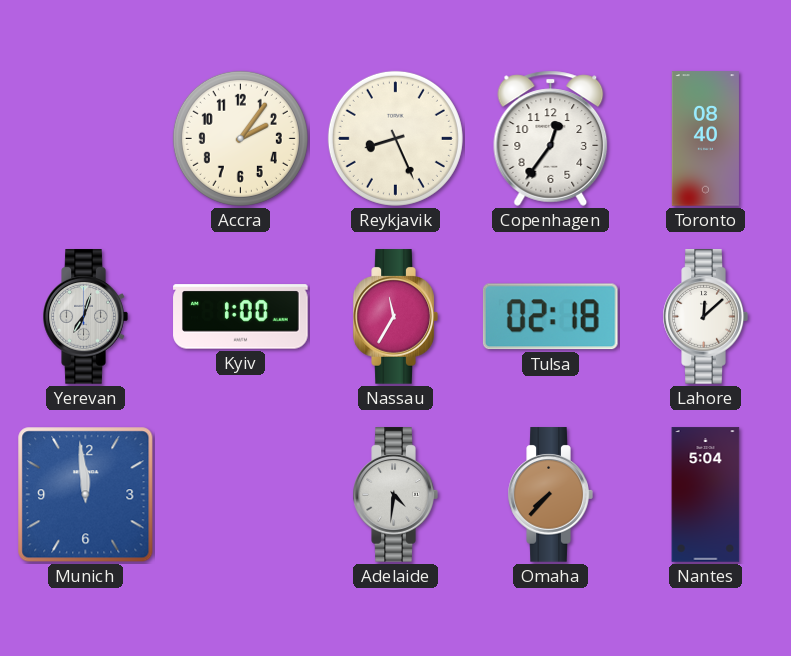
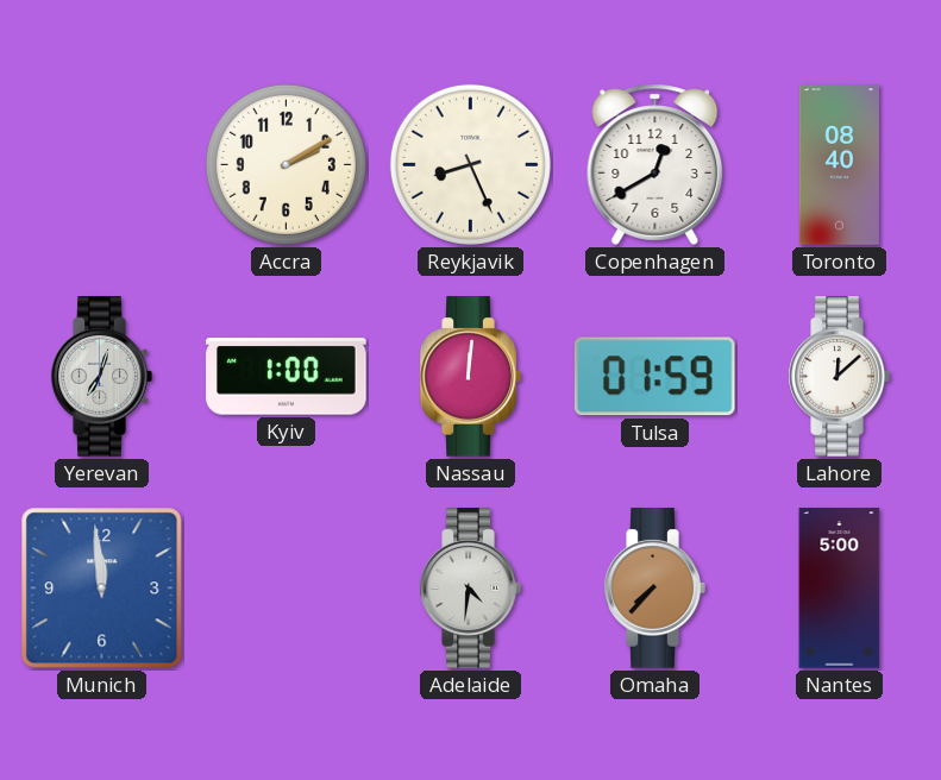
Accra: 2:06 -> 2:10
Copenhagen: 12:36 -> 12:40
Nassau: 11:35 -> 12:01
Tulsa: 02:18 -> 01:59
Nantes: 5:04 -> 5:00
